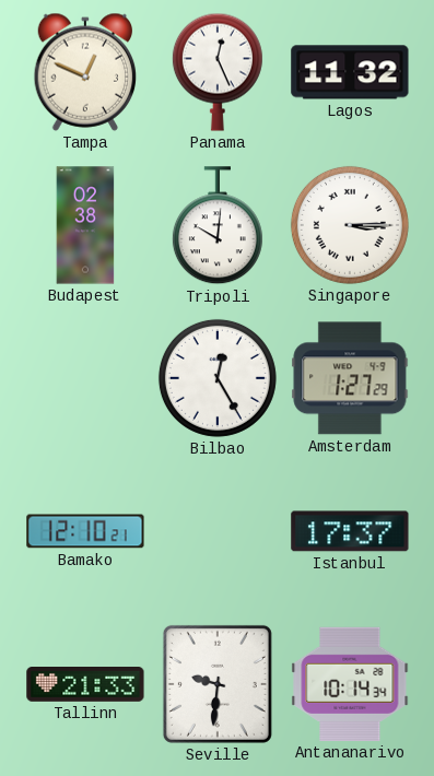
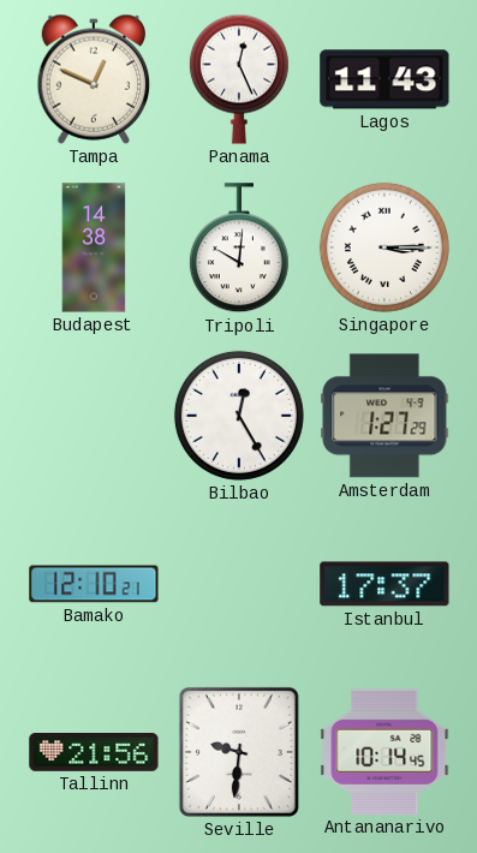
Lagos: 11:32 -> 11:43
Budapest: 02:38 -> 14:38
Tallinn: 21:33 -> 21:56
Antananarivo: 10:14:34 -> 10:14:45
